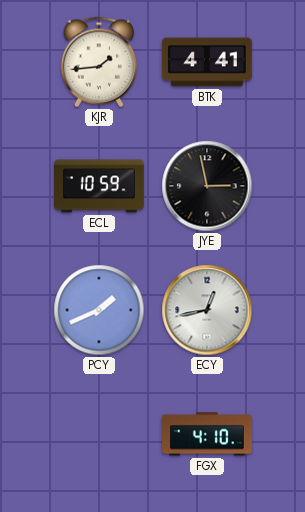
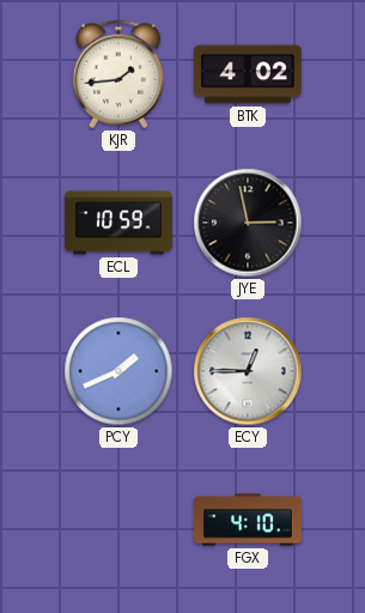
BTK: 4:41 -> 4:02
ECY: 12:43 -> 12:45
